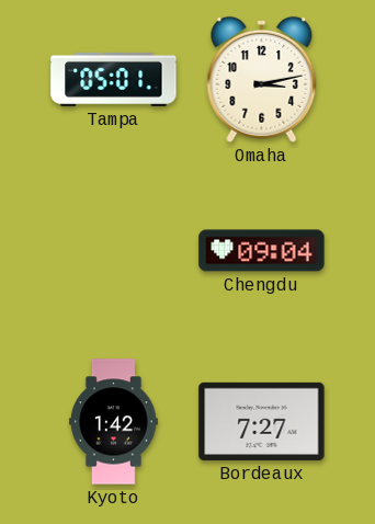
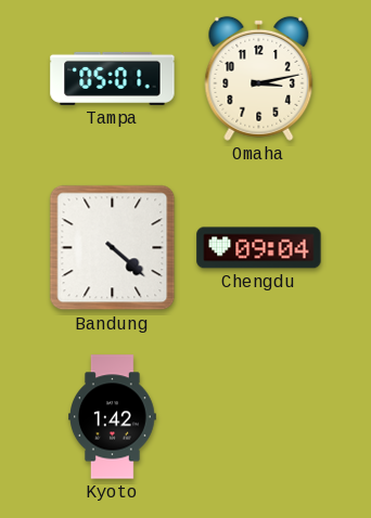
Bandung: none -> 4:22
Bordeaux: 7:27 -> none
